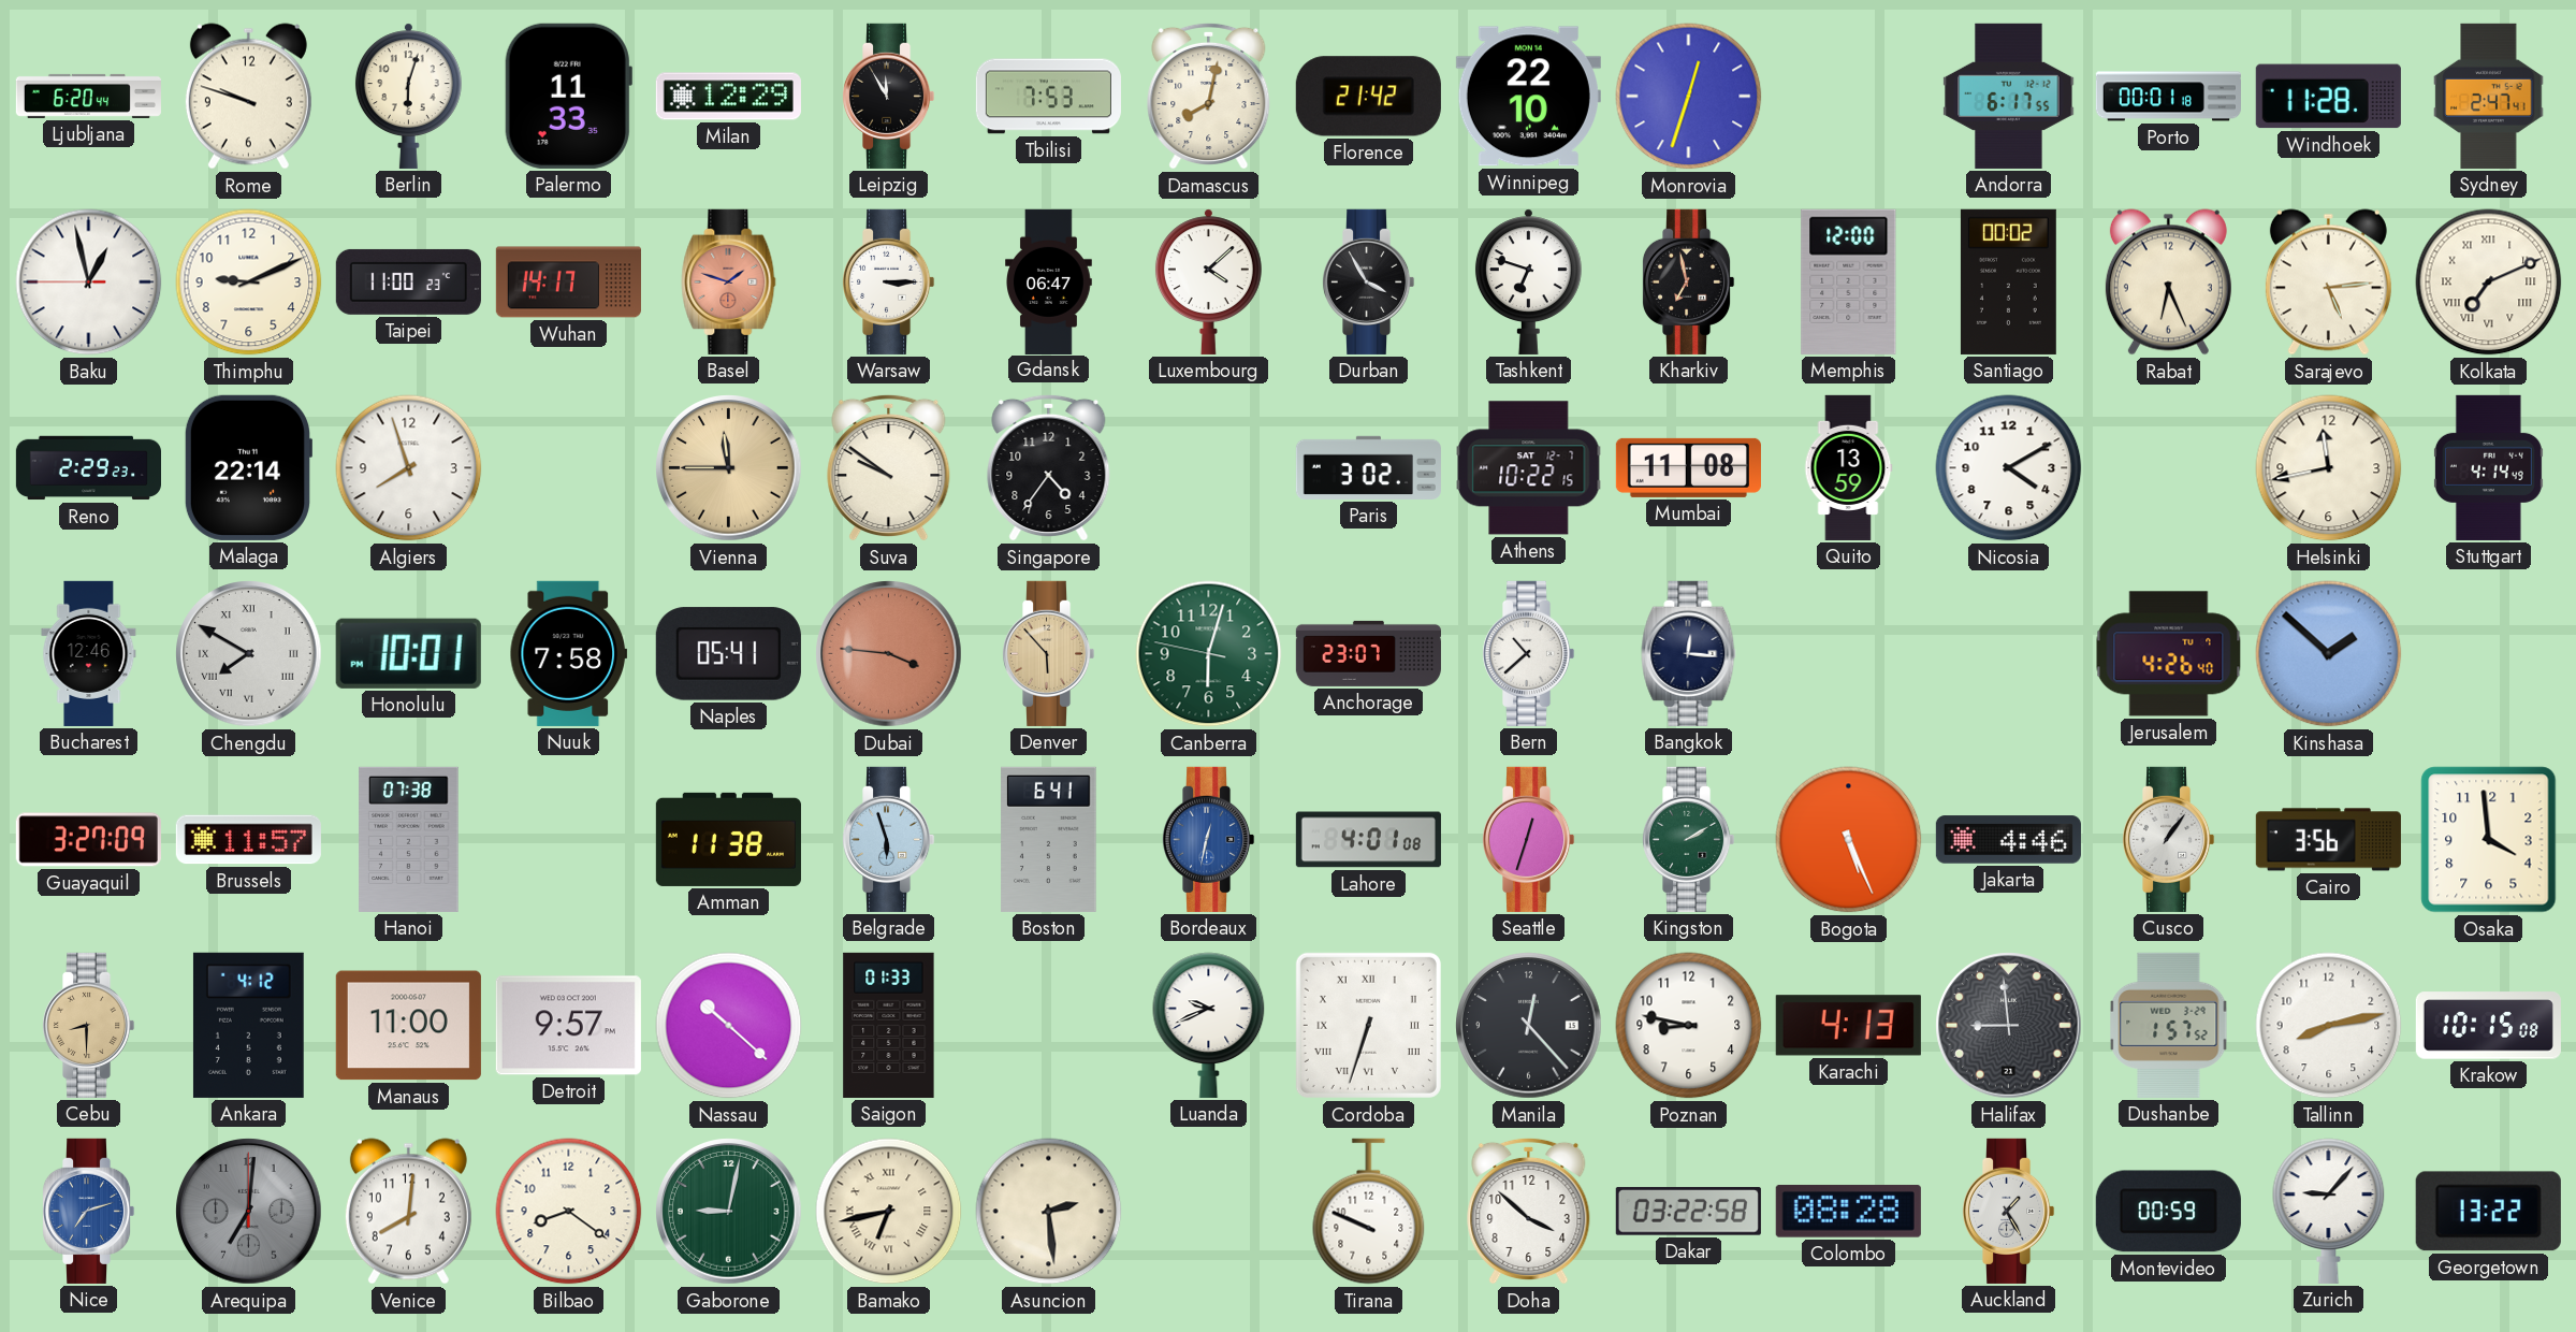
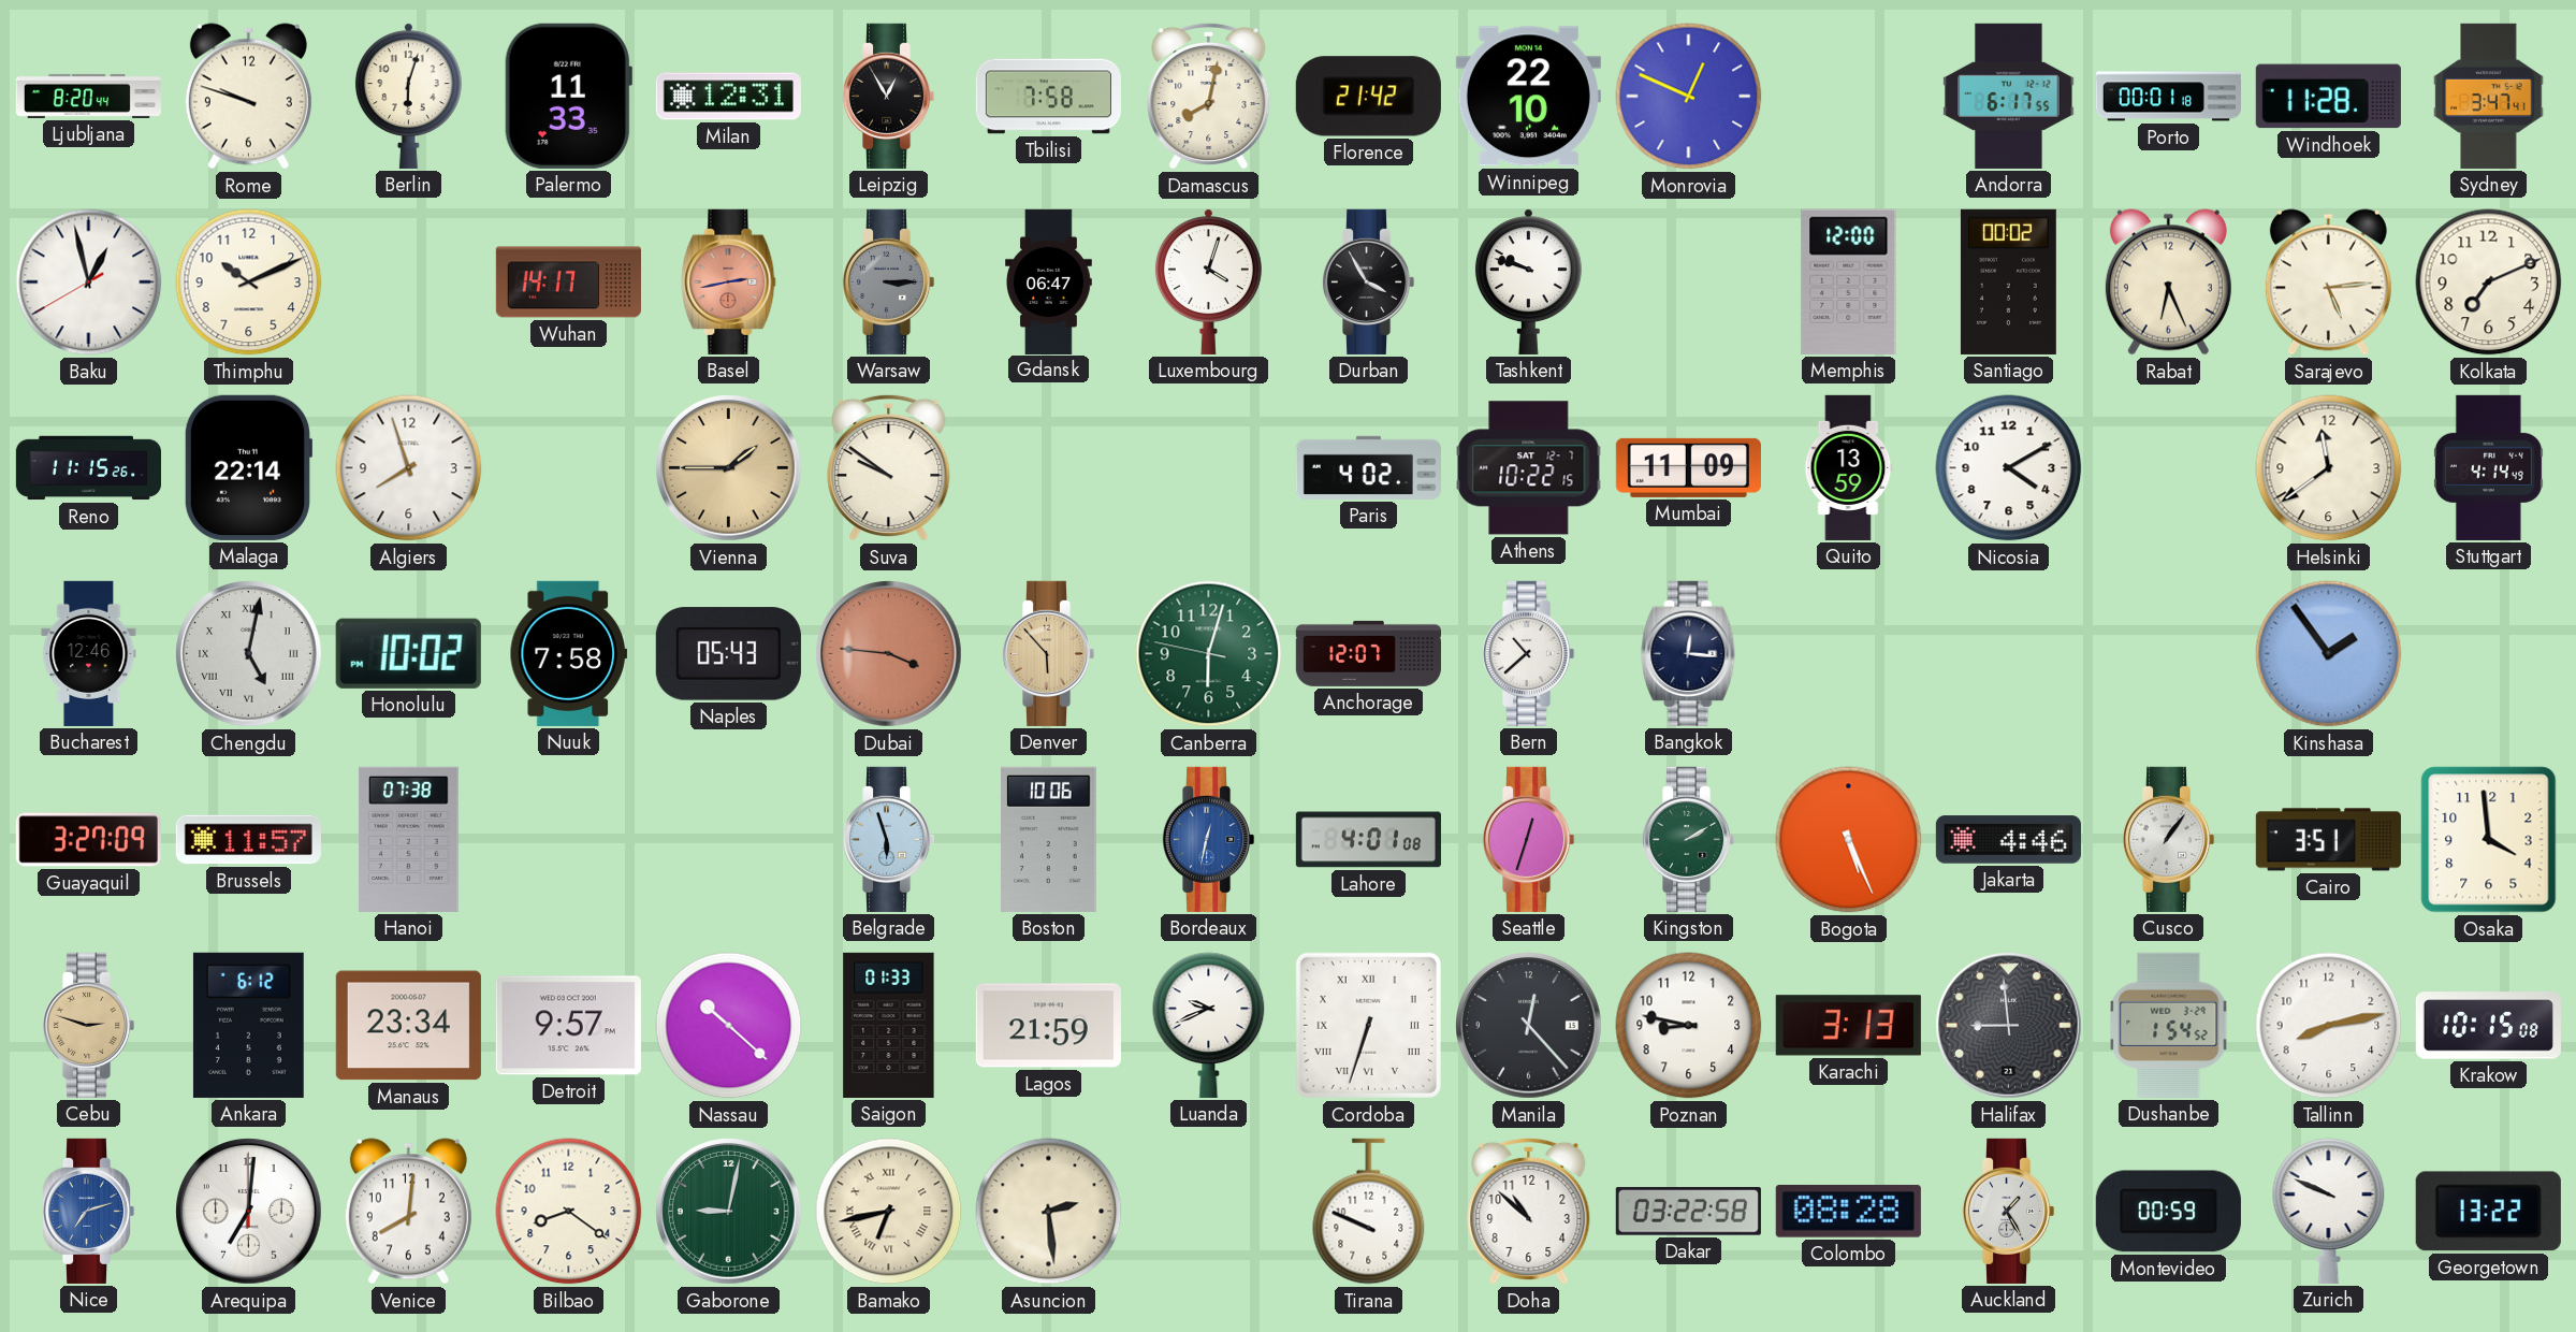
Ljubljana: 6:20 -> 8:20
Milan: 12:29 -> 12:31
Leipzig: 11:55 -> 12:55
Tbilisi: 7:53 -> 7:58
Monrovia: 12:33 -> 12:49
Sydney: 2:47 -> 3:47
Baku: 12:57:45 -> 12:57:40
Thimphu: 9:11 -> 10:11
Taipei: 11:00 -> none
Basel: 1:48 -> 2:43
Warsaw dial: white -> grey
Luxembourg: 4:08 -> 4:03
Tashkent: 6:48 -> 9:48
Kharkiv: 6:58 -> none
Kolkata numerals: Roman -> Arabic
Reno: 2:29 -> 11:15
Vienna: 11:45 -> 1:45
Singapore: 4:36 -> none
Paris: 3:02 -> 4:02
Mumbai: 11:08 -> 11:09
Helsinki: 11:43 -> 11:39
Chengdu: 7:50 -> 5:02
Honolulu: 10:01 -> 10:02
Naples: 05:41 -> 05:43
Anchorage: 23:07 -> 12:07
Jerusalem: 4:26 -> none
Kinshasa: 1:52 -> 1:54
Amman: 11:38 -> none
Boston: 6:41 -> 10:06
Cairo: 3:56 -> 3:51
Cebu: 8:30 -> 2:48
Ankara: 4:12 -> 6:12
Manaus: 11:00 -> 23:34
Lagos: none -> 21:59
Karachi: 4:13 -> 3:13
Dushanbe: 1:57 -> 1:54
Arequipa dial: grey -> white
Doha: 3:52 -> 10:52
Zurich: 9:07 -> 9:49
